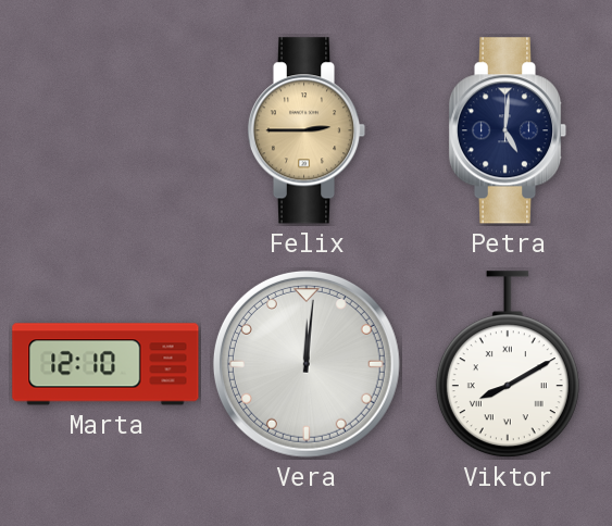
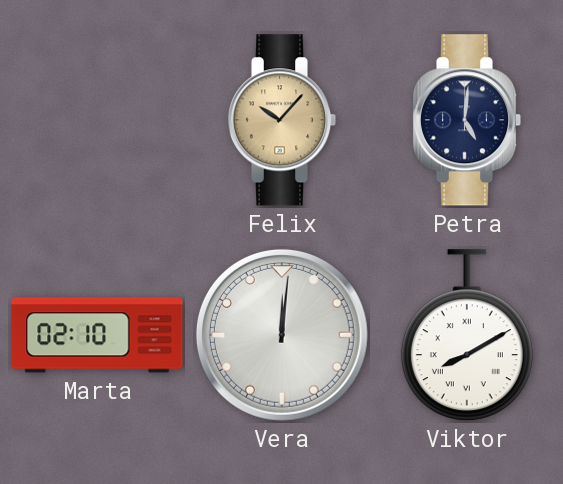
Felix: 2:45 -> 10:07
Marta: 12:10 -> 02:10
